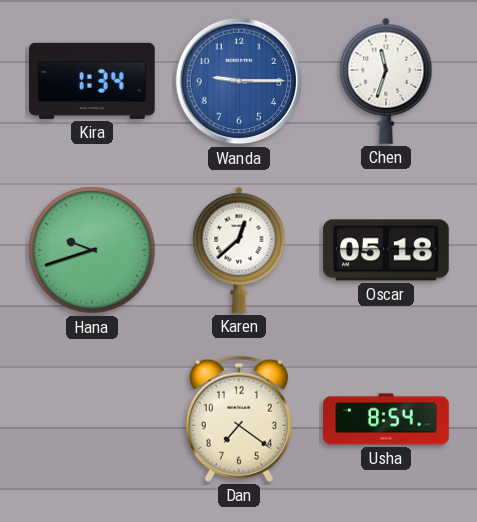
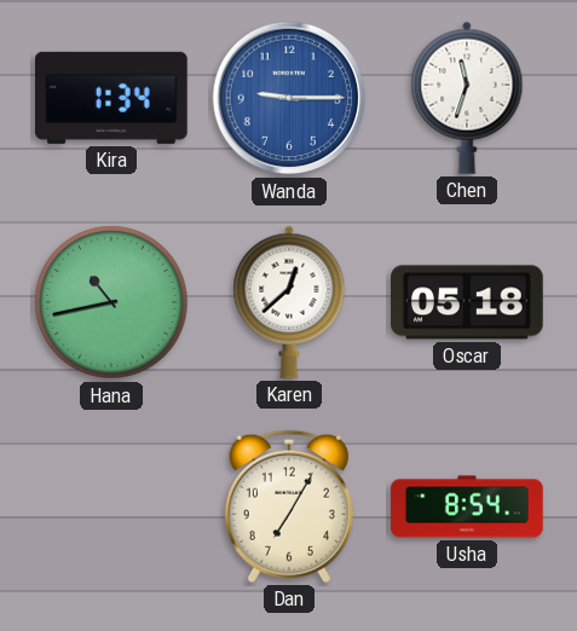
Hana: 9:42 -> 10:43
Dan: 7:21 -> 7:05
